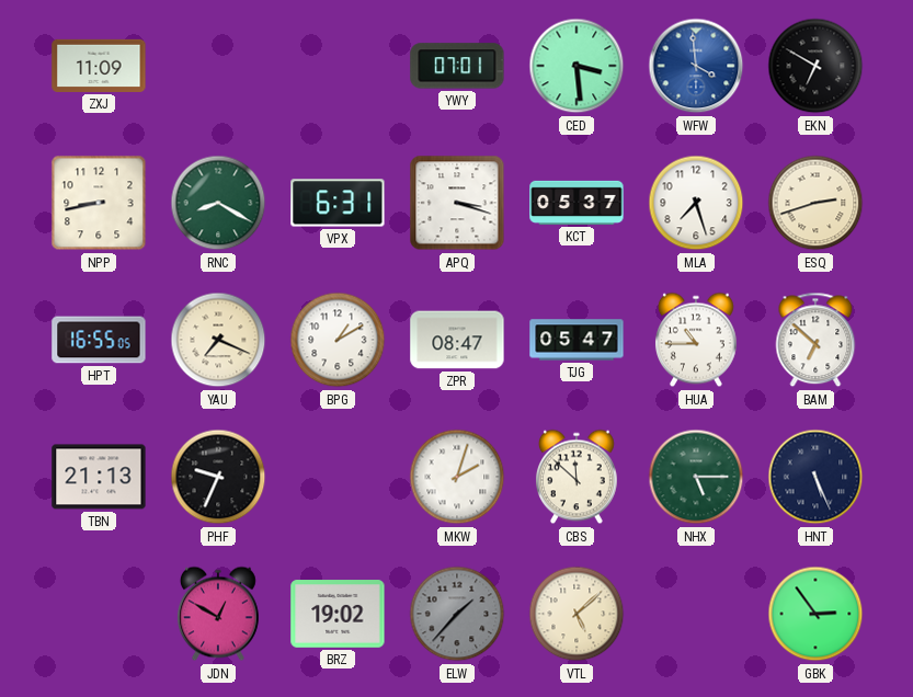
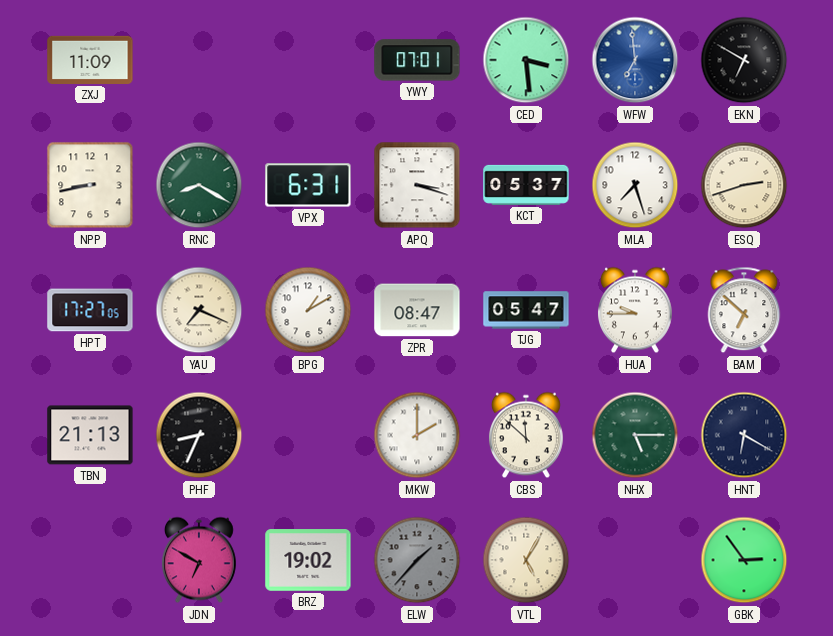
WFW: 3:59 -> 6:59
HPT: 16:55 -> 17:27
HUA: 10:45 -> 9:45
PHF: 9:34 -> 8:34
MKW: 2:03 -> 2:00
HNT: 5:26 -> 6:20
JDN: 12:50 -> 6:50
VTL: 5:08 -> 5:05
